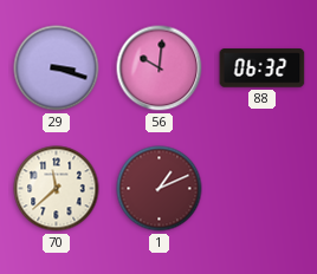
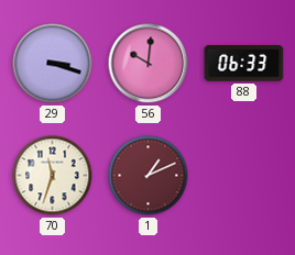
88: 06:32 -> 06:33
70: 11:38 -> 11:33
